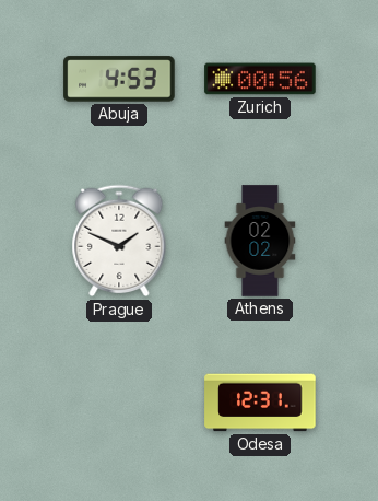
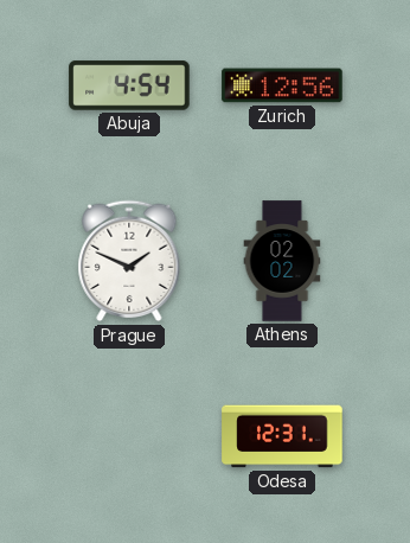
Abuja: 4:53 -> 4:54
Zurich: 00:56 -> 12:56
